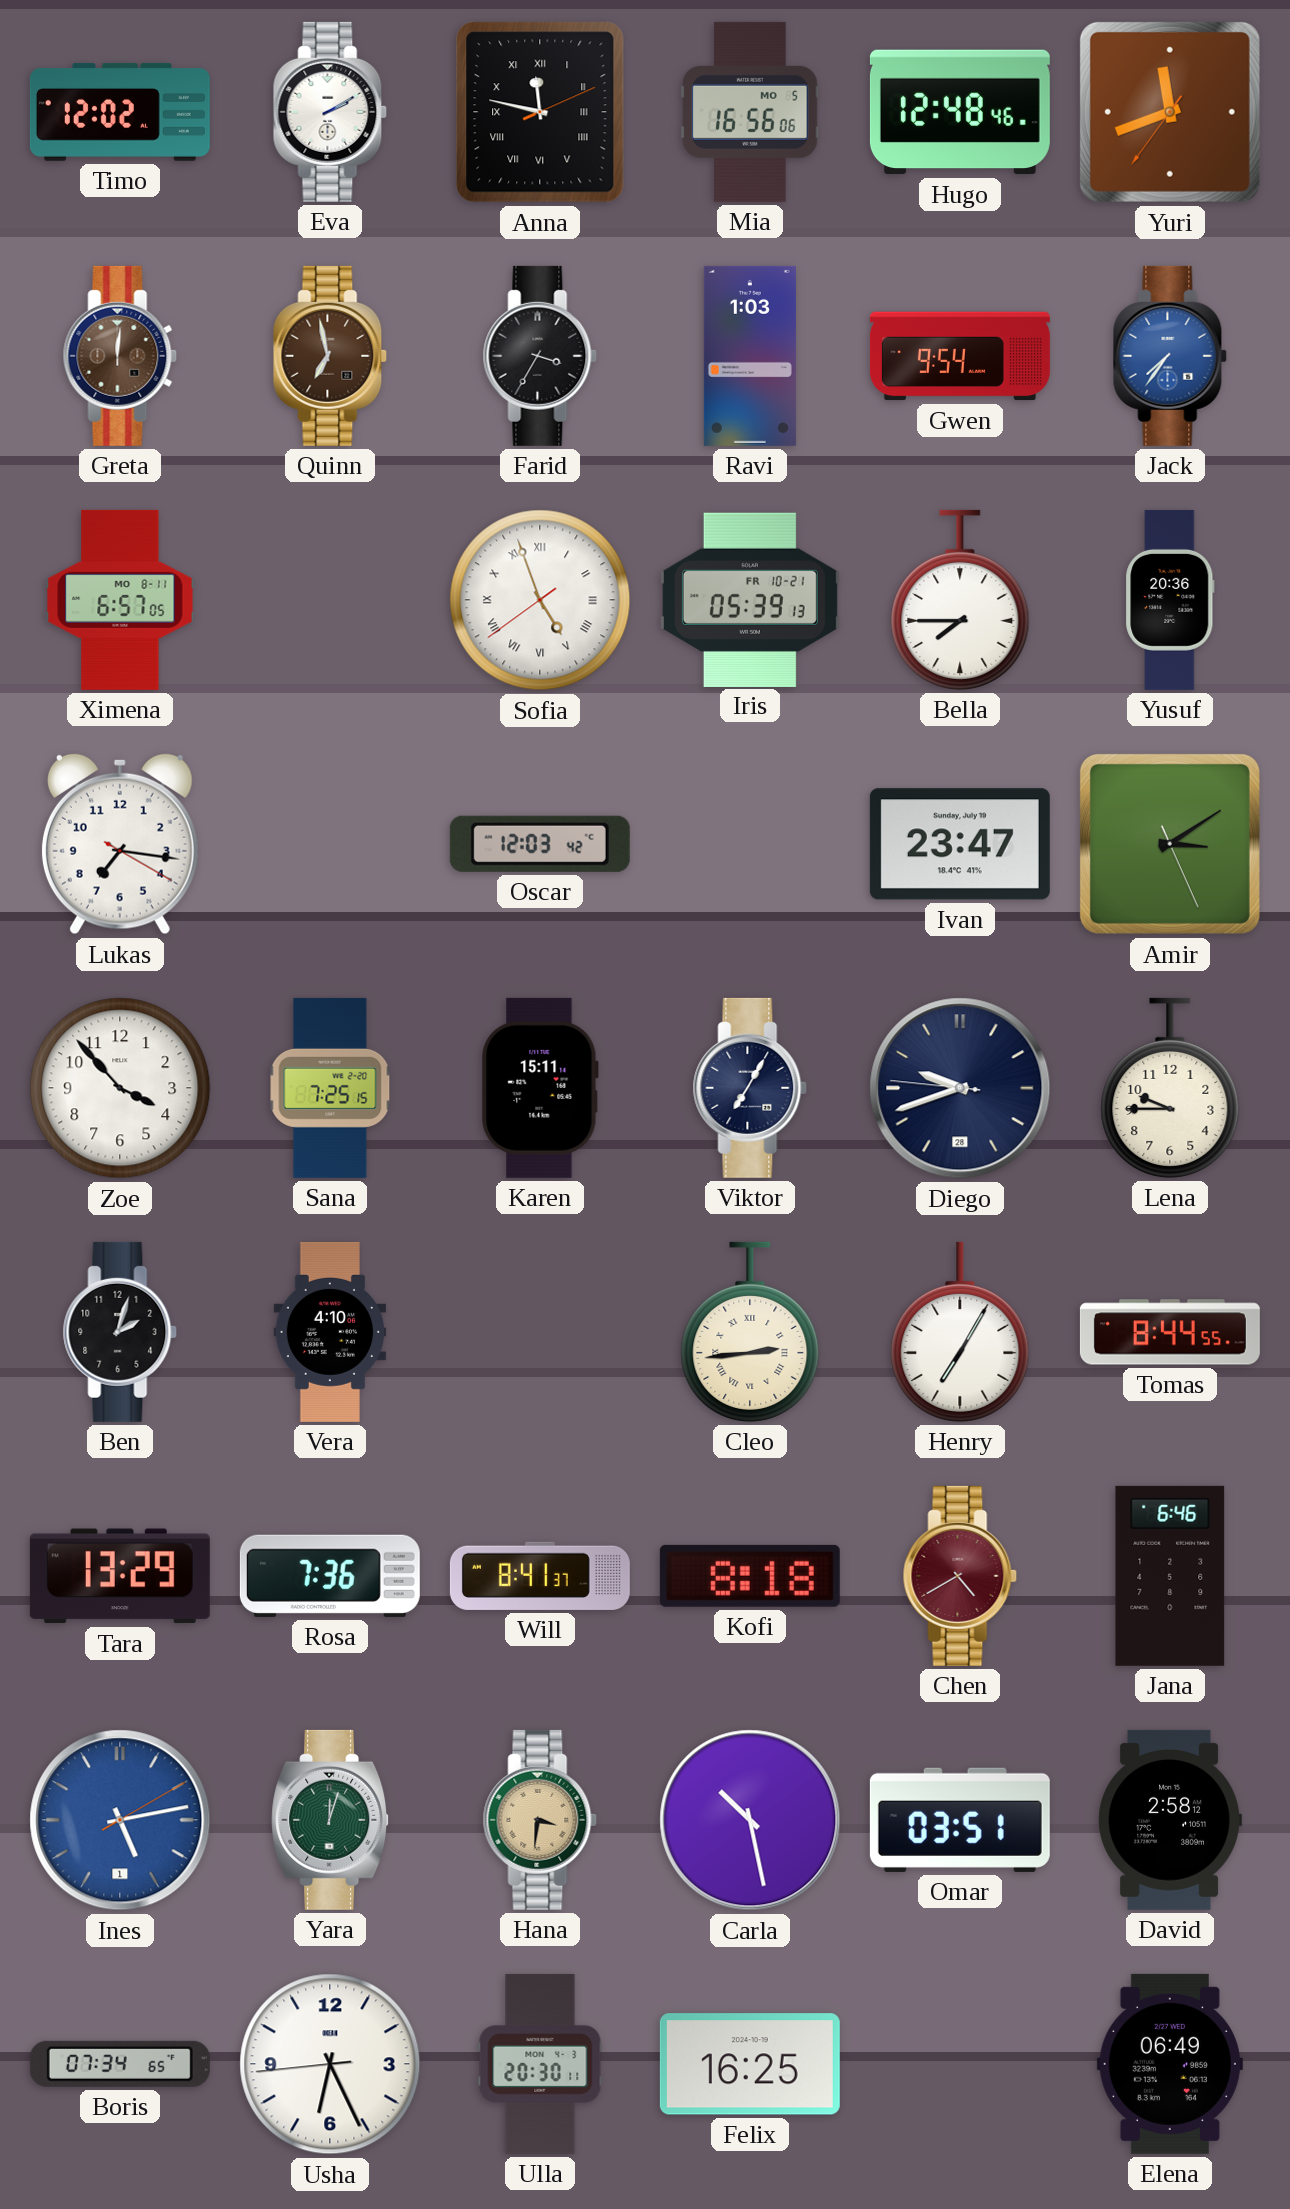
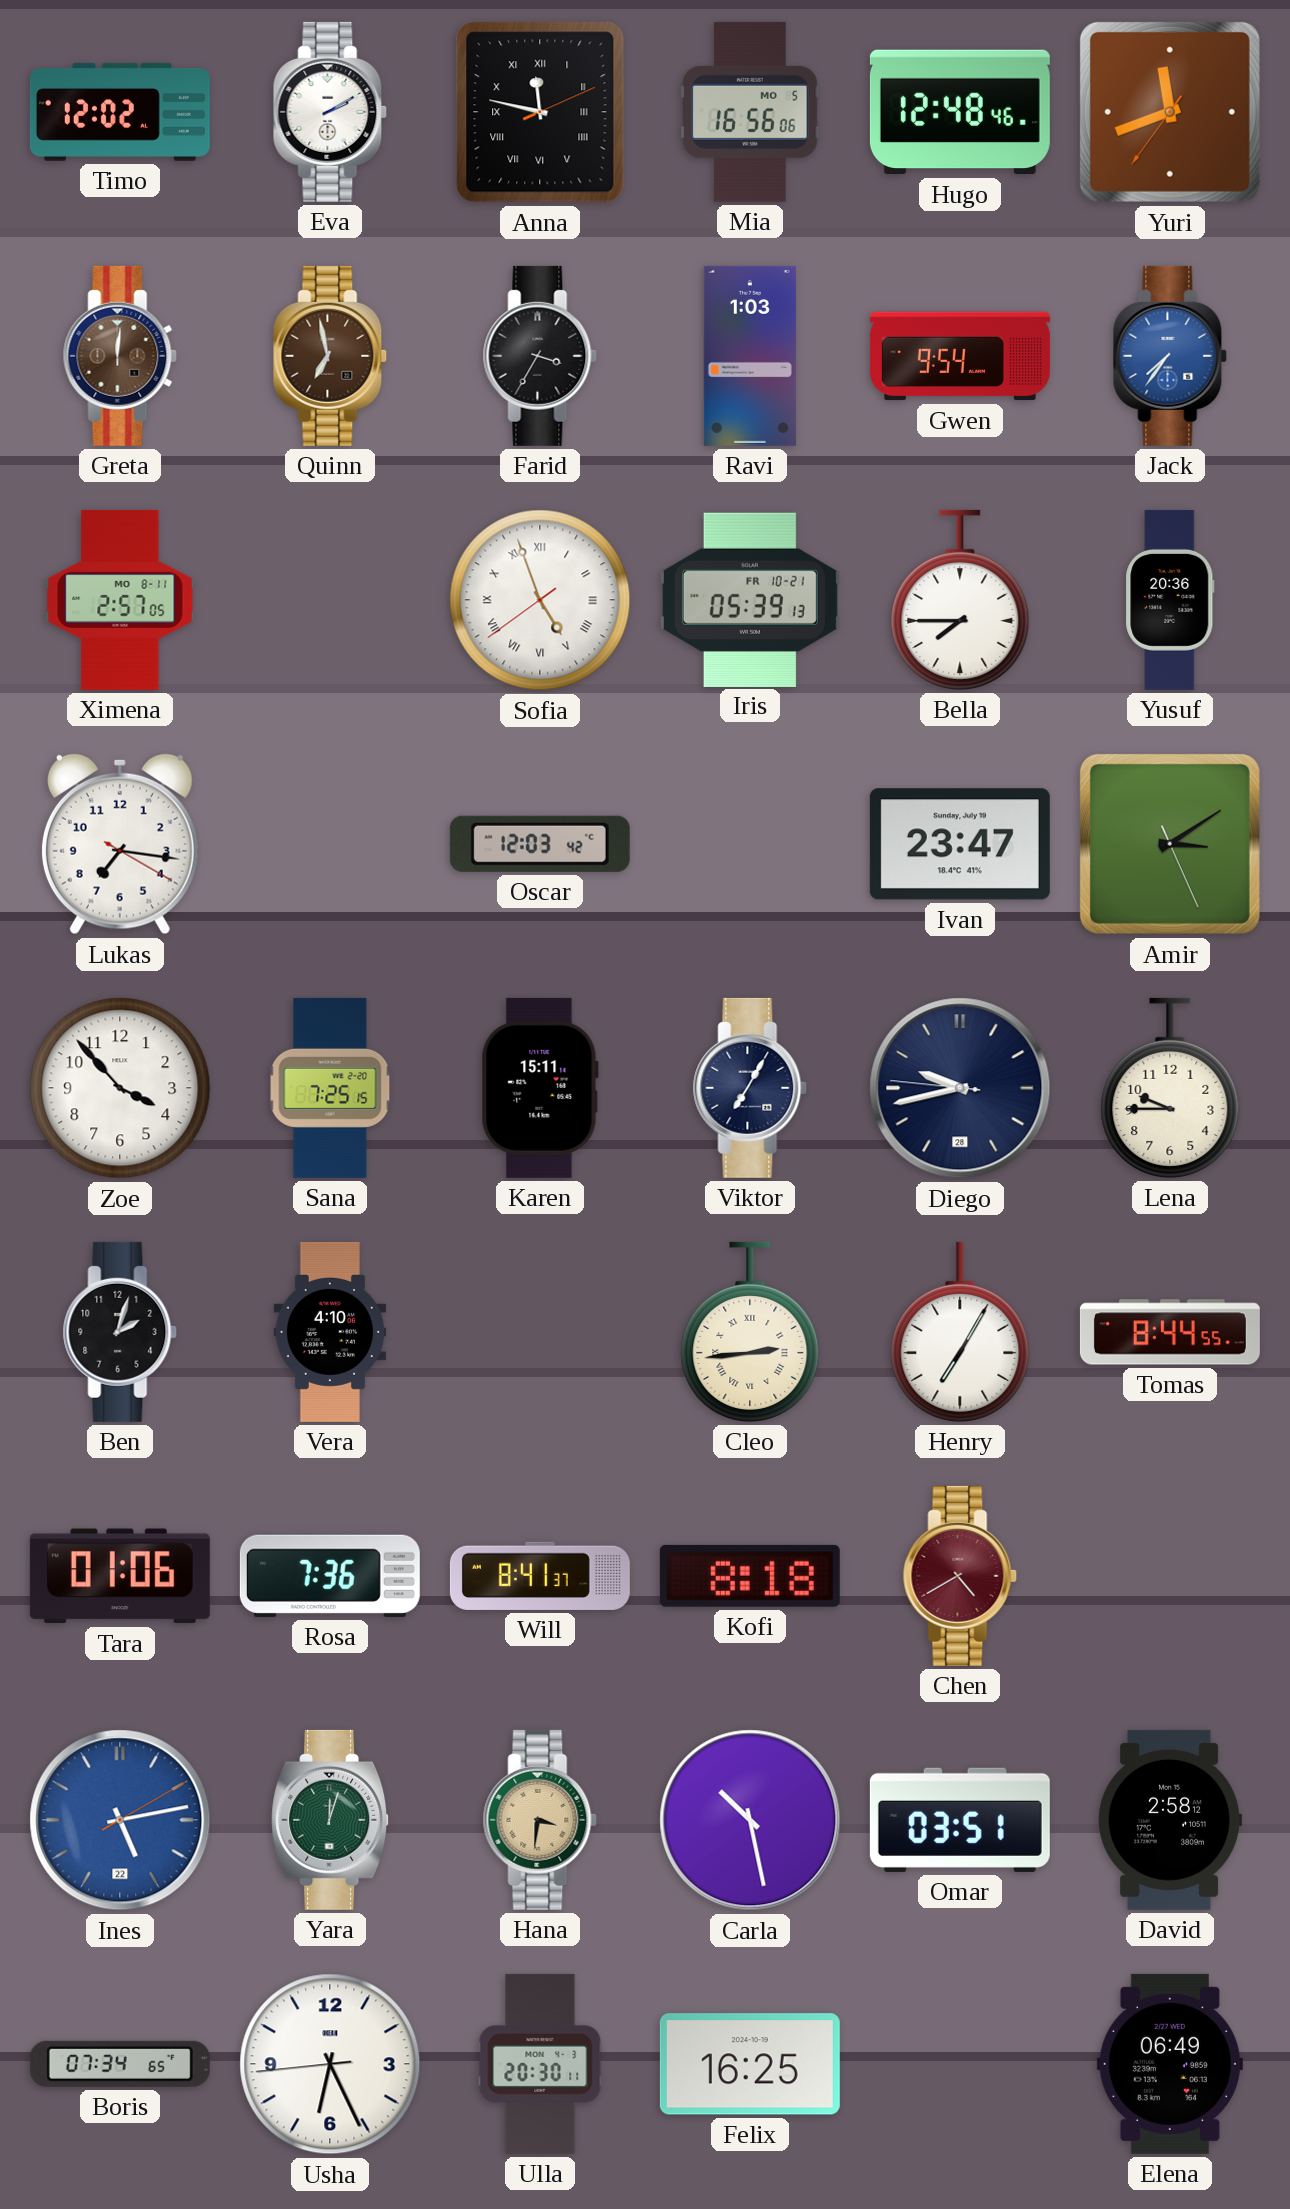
Ximena: 6:57 -> 2:57
Diego: 9:41 -> 9:42
Tara: 13:29 -> 01:06
Jana: 6:46 -> none
Ines date: 1 -> 22
